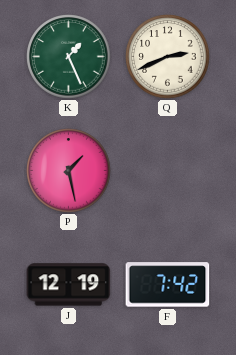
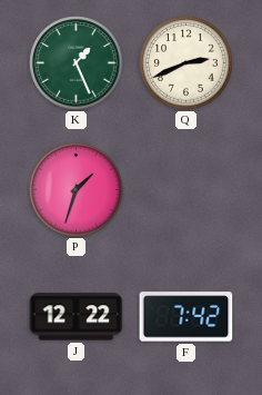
P: 1:28 -> 1:33
J: 12:19 -> 12:22
